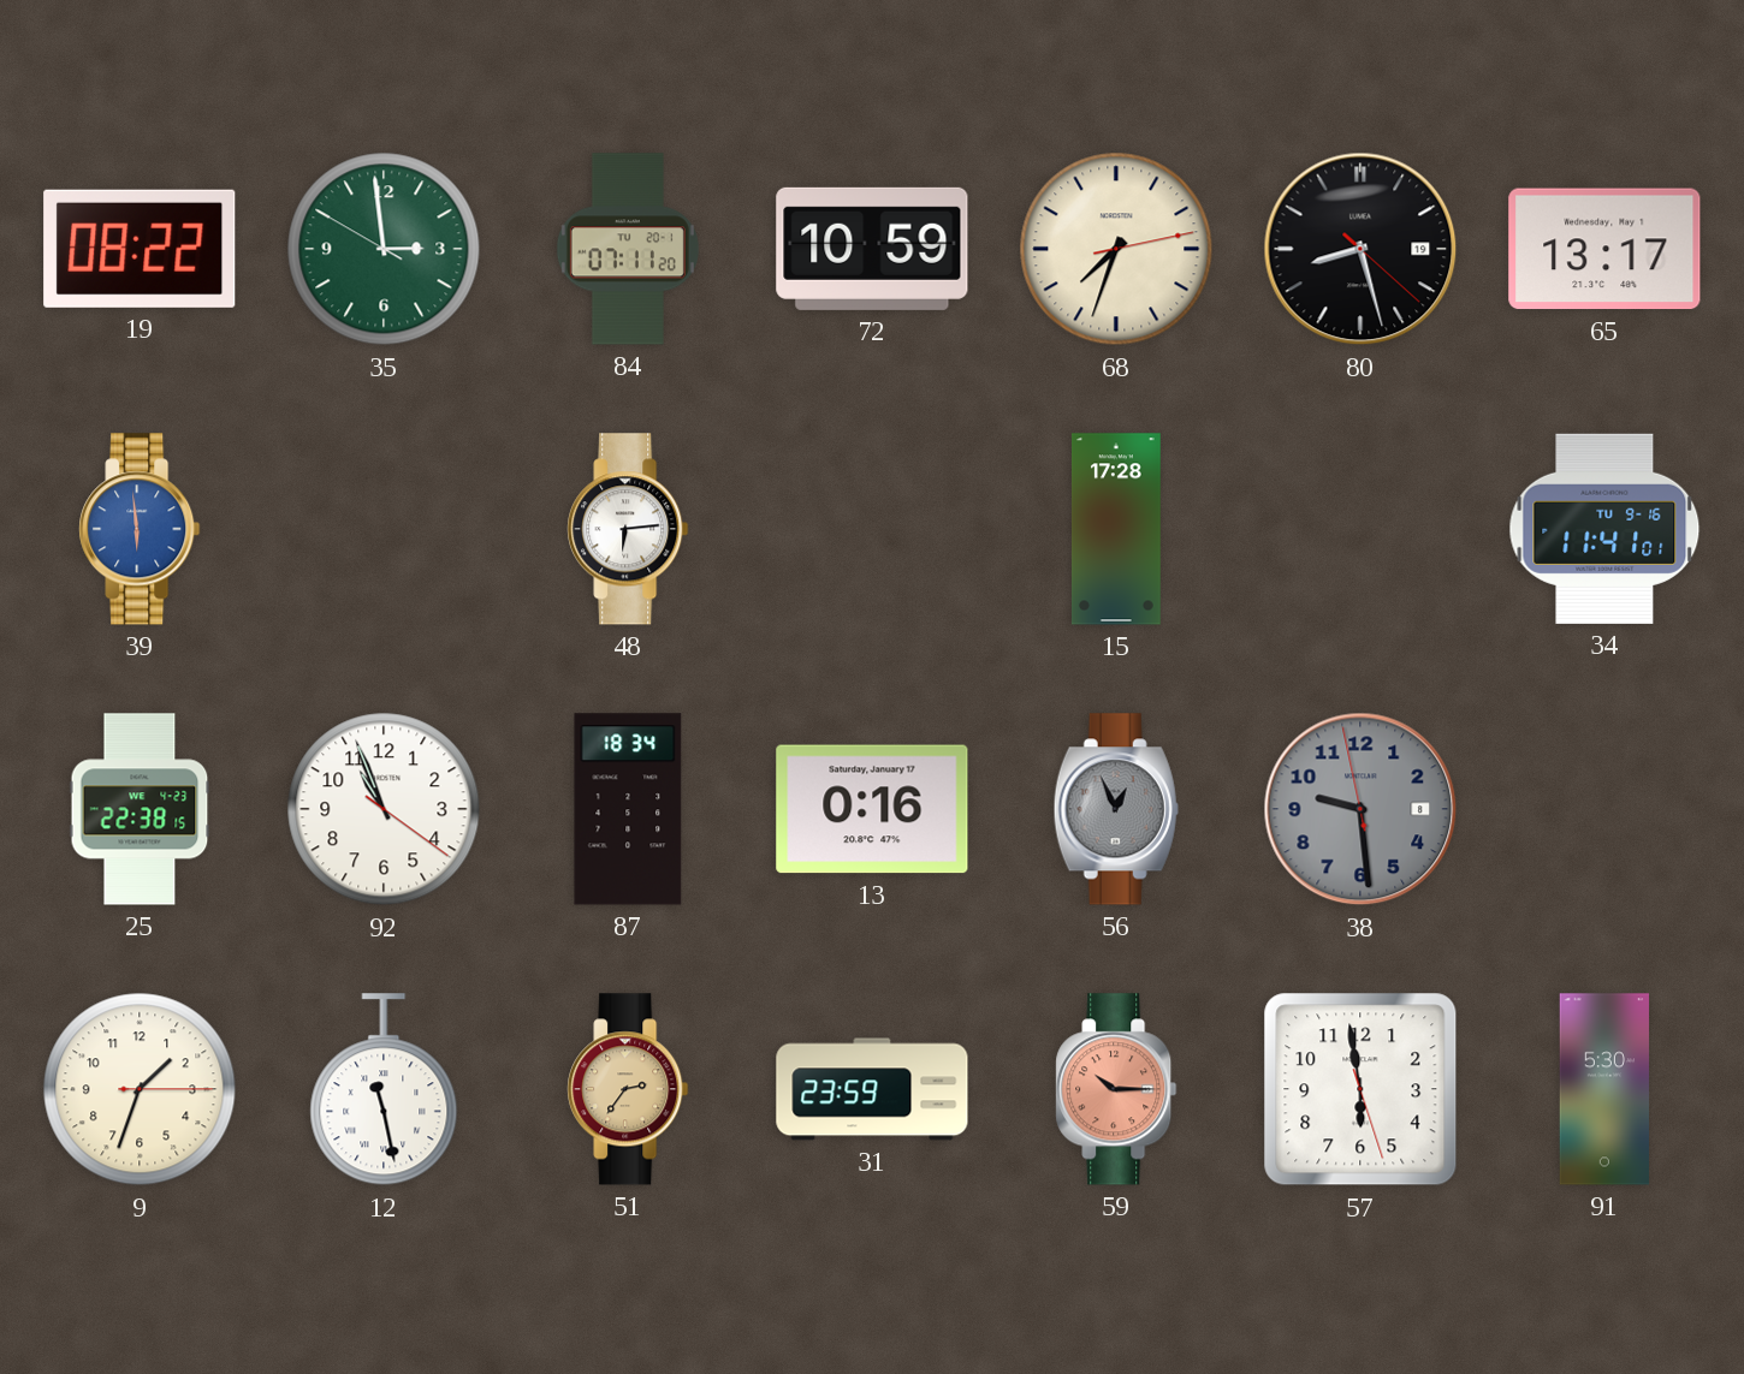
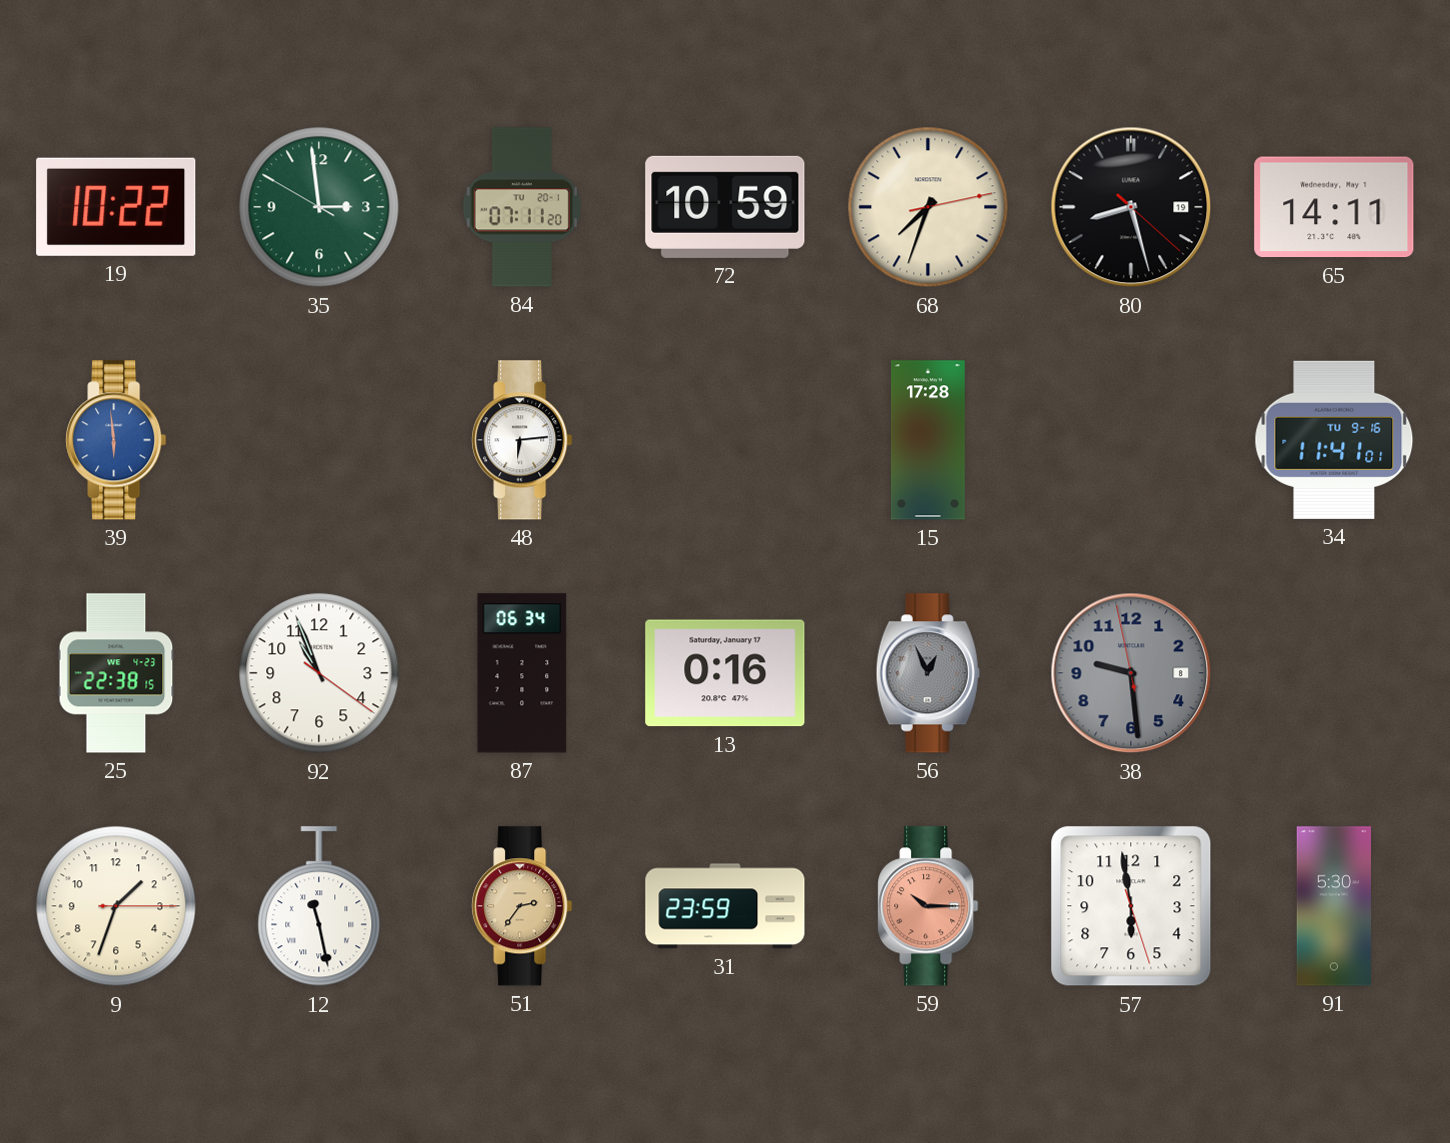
19: 08:22 -> 10:22
65: 13:17 -> 14:11
87: 18:34 -> 06:34
